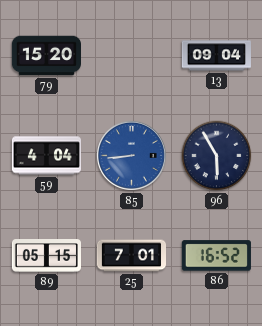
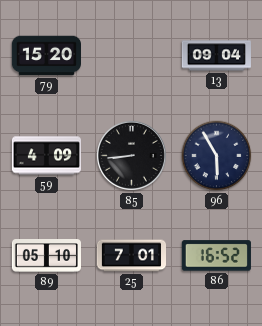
59: 4:04 -> 4:09
85 dial: blue -> black
89: 05:15 -> 05:10
